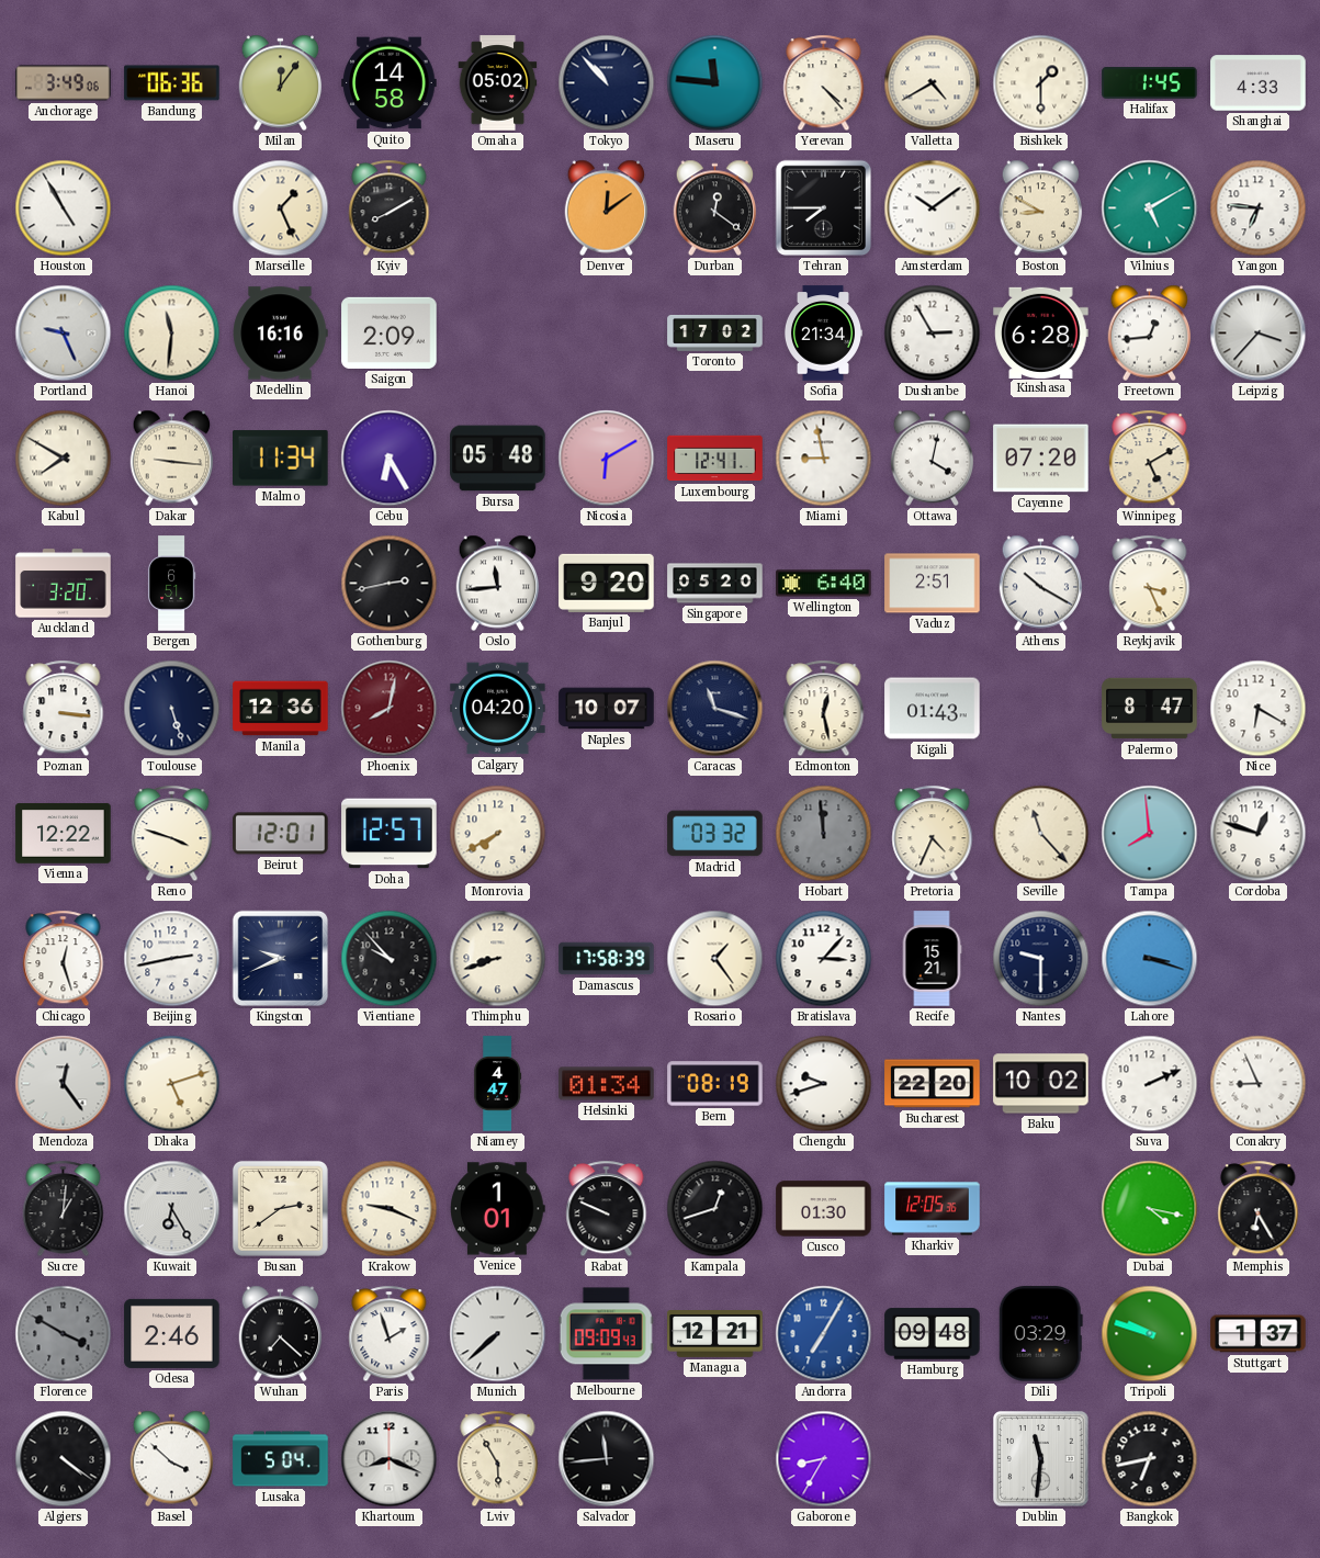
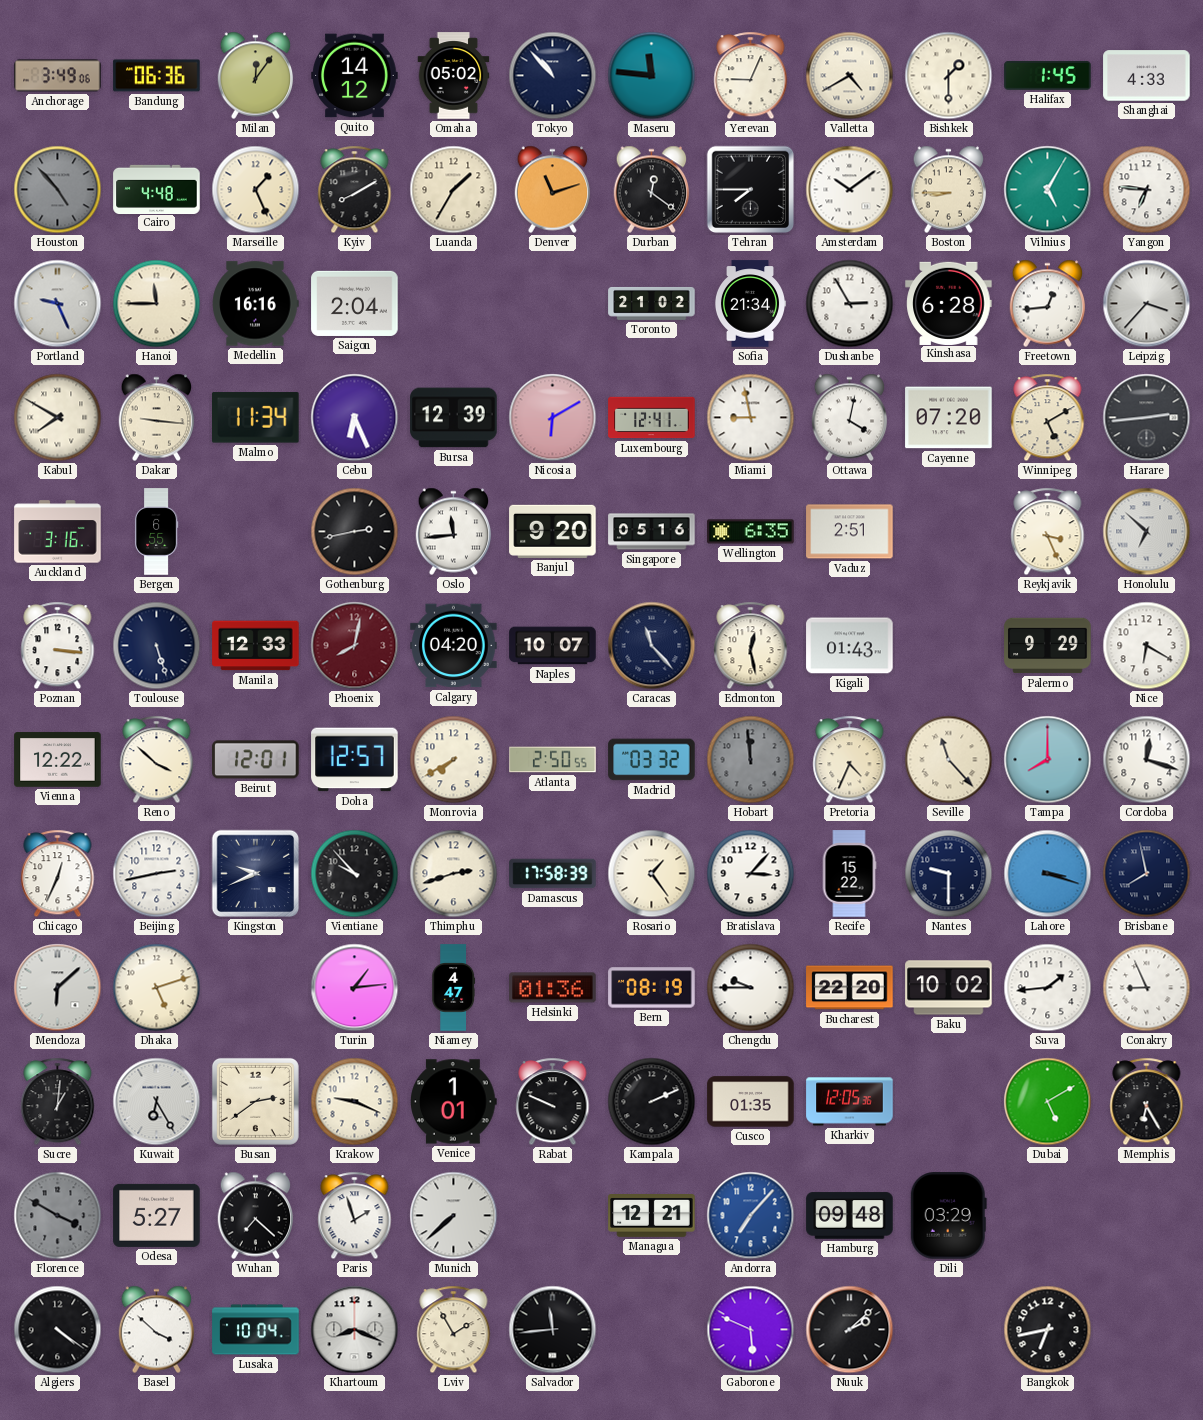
Quito: 14:58 -> 14:12
Yerevan: 4:23 -> 9:04
Houston: 4:55 -> 4:53
Houston dial: white -> grey
Cairo: none -> 4:48
Luanda: none -> 1:35
Denver: 12:09 -> 11:12
Boston: 8:50 -> 8:45
Vilnius: 5:10 -> 5:05
Hanoi: 11:31 -> 11:45
Saigon: 2:09 -> 2:04
Toronto: 17:02 -> 21:02
Cebu: 6:25 -> 6:26
Bursa: 05:48 -> 12:39
Harare: none -> 2:44
Auckland: 3:20 -> 3:16
Bergen: 6:51 -> 6:55
Singapore: 05:20 -> 05:16
Wellington: 6:40 -> 6:35
Athens: 10:20 -> none
Honolulu: none -> 6:52
Manila: 12:36 -> 12:33
Caracas: 11:18 -> 11:23
Palermo: 8:47 -> 9:29
Reno: 3:48 -> 3:52
Atlanta: none -> 2:50
Tampa: 7:59 -> 8:00
Cordoba: 12:48 -> 12:18
Chicago: 12:27 -> 12:34
Thimphu: 8:42 -> 2:42
Recife: 15:21 -> 15:22
Brisbane: none -> 7:58
Mendoza: 12:24 -> 6:08
Turin: none -> 1:14
Helsinki: 01:34 -> 01:36
Chengdu: 9:42 -> 9:45
Suva: 2:11 -> 1:44
Kampala: 12:42 -> 2:11
Cusco: 01:30 -> 01:35
Dubai: 4:17 -> 5:10
Odesa: 2:46 -> 5:27
Melbourne: 09:09 -> none
Andorra: 7:05 -> 7:07
Tripoli: 9:48 -> none
Stuttgart: 1:37 -> none
Lusaka: 5:04 -> 10:04
Lviv: 5:55 -> 1:55
Gaborone: 8:35 -> 5:49
Nuuk: none -> 2:08
Dublin: 11:31 -> none
